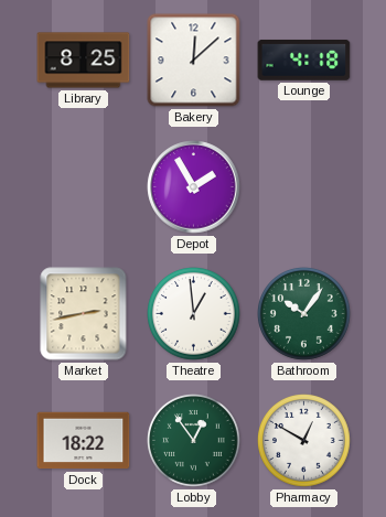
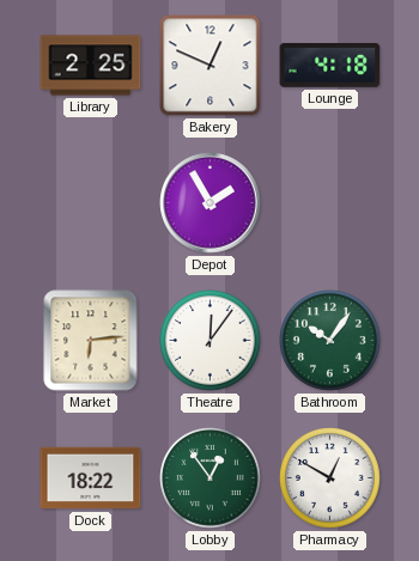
Library: 8:25 -> 2:25
Bakery: 12:08 -> 12:49
Market: 2:43 -> 6:14
Theatre: 12:59 -> 12:06
